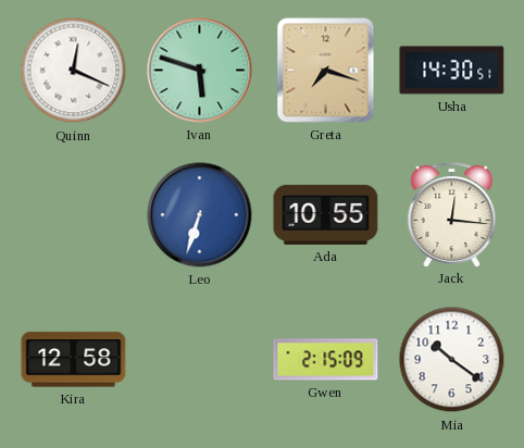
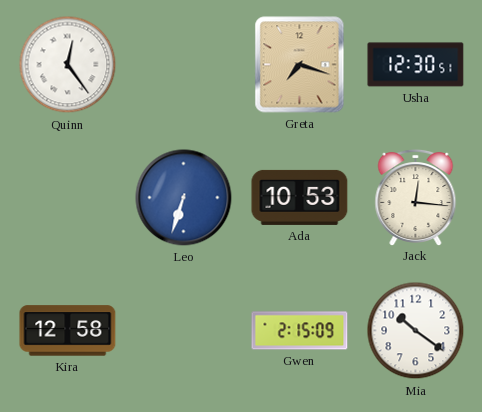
Quinn: 12:19 -> 12:24
Ivan: 5:48 -> none
Usha: 14:30 -> 12:30
Ada: 10:55 -> 10:53
